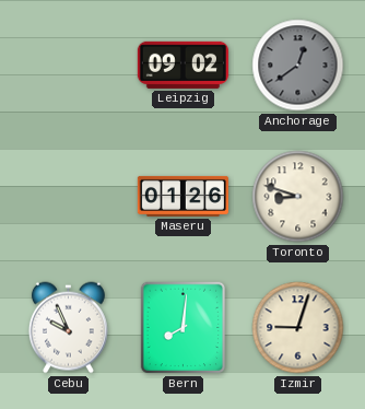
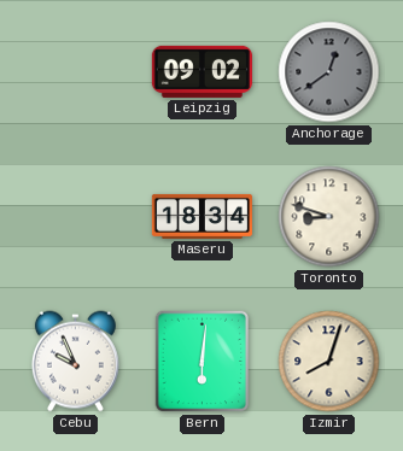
Maseru: 01:26 -> 18:34
Bern: 8:01 -> 6:01
Izmir: 9:03 -> 8:03
